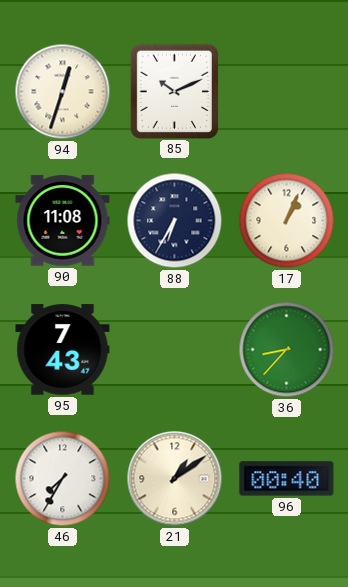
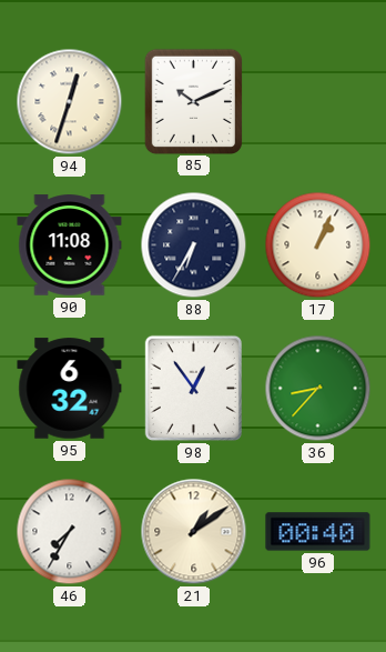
95: 7:43 -> 6:32
98: none -> 12:54
